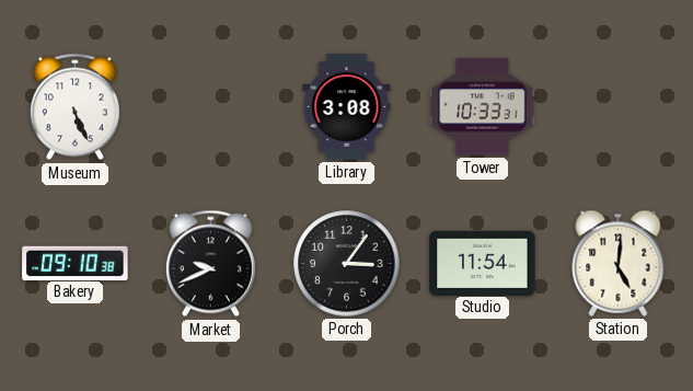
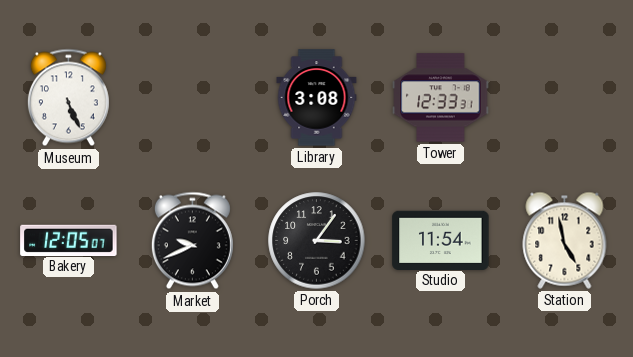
Tower: 10:33 -> 12:33
Bakery: 09:10 -> 12:05
Station: 5:01 -> 4:58
